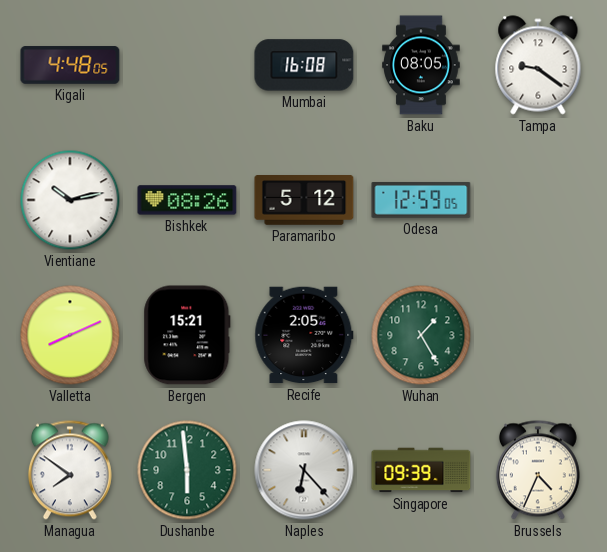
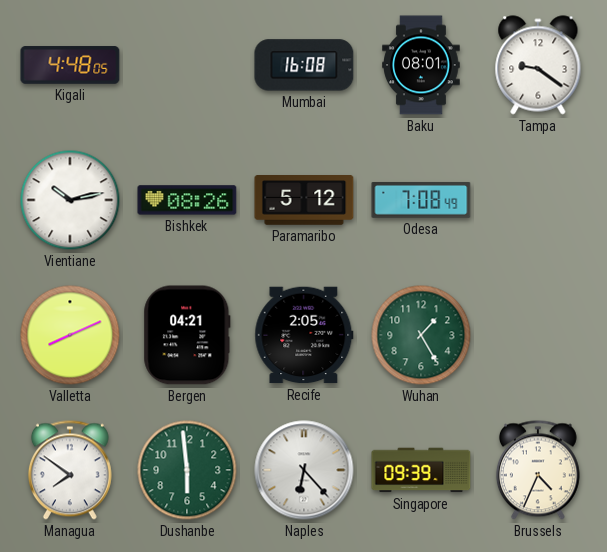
Baku: 08:05 -> 08:01
Odesa: 12:59 -> 7:08
Bergen: 15:21 -> 04:21
